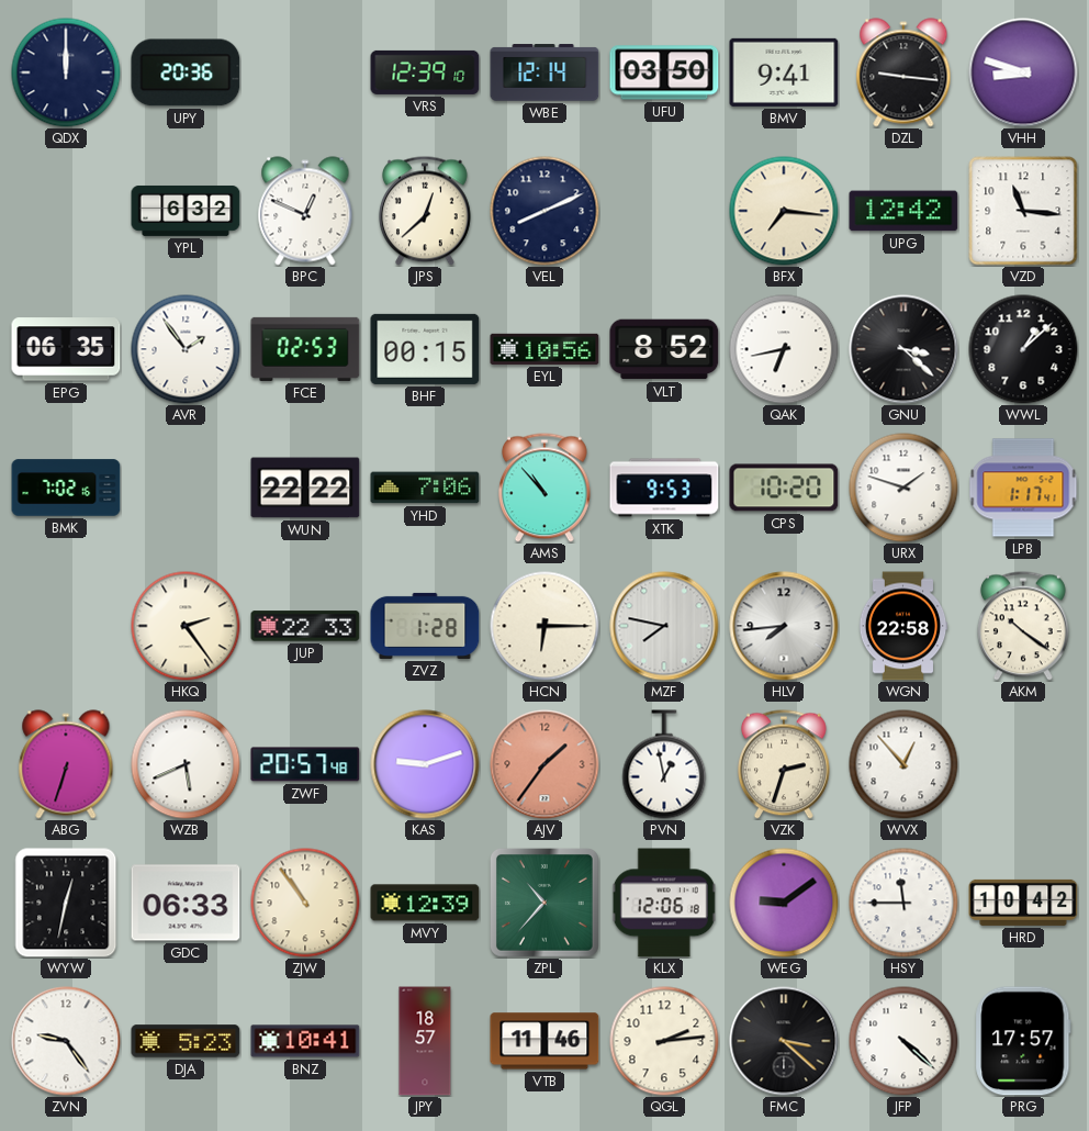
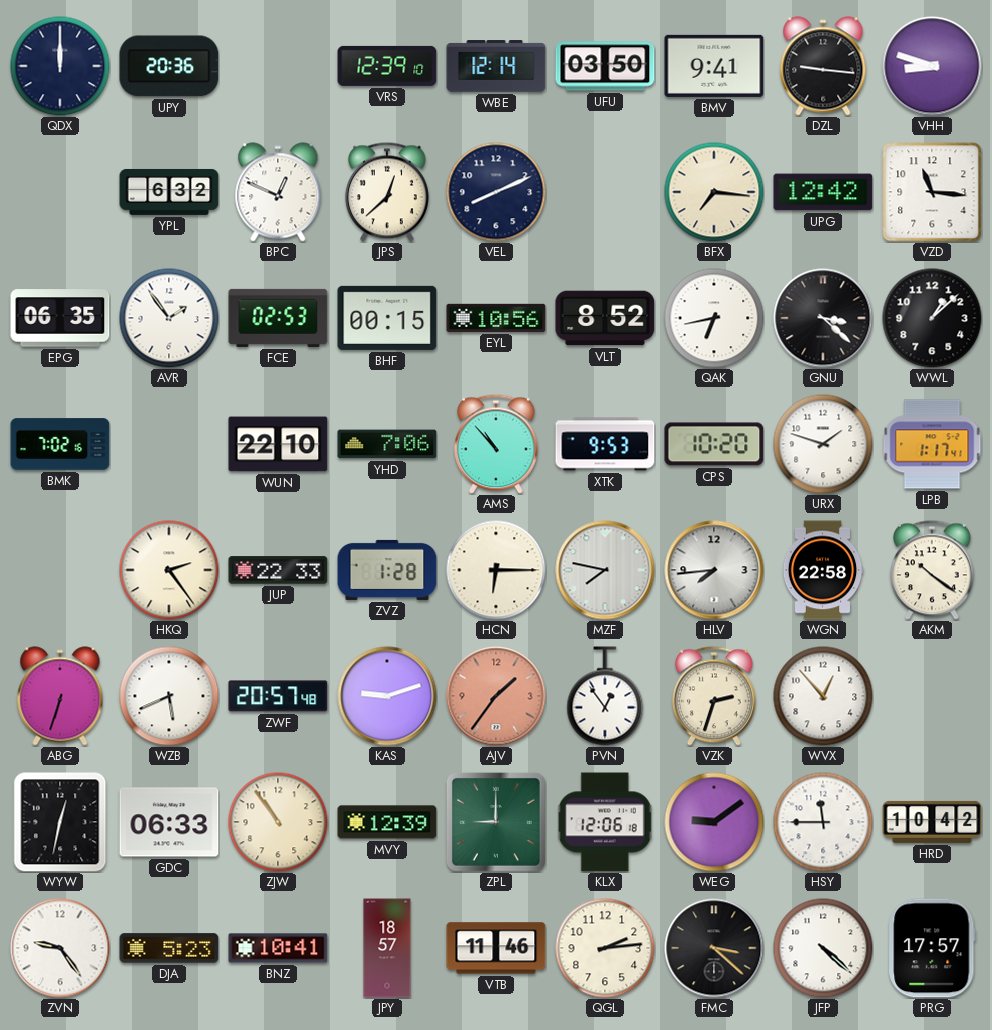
WUN: 22:22 -> 22:10
PVN: 12:58 -> 12:54
ZPL: 10:37 -> 9:00
